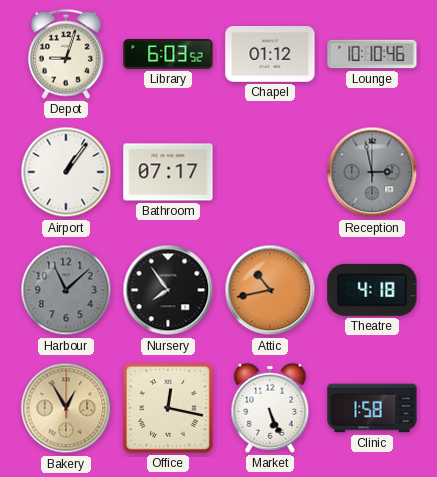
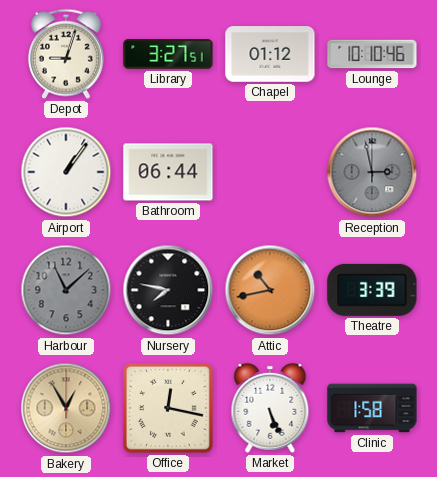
Library: 6:03 -> 3:27
Bathroom: 07:17 -> 06:44
Nursery: 7:54 -> 7:47
Theatre: 4:18 -> 3:39
